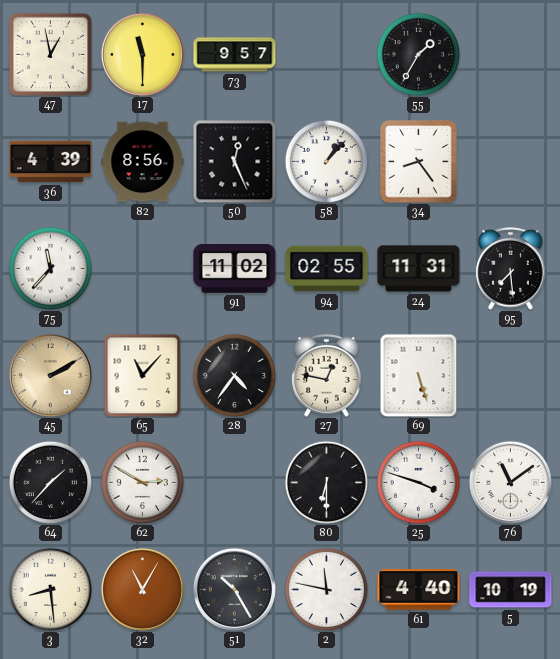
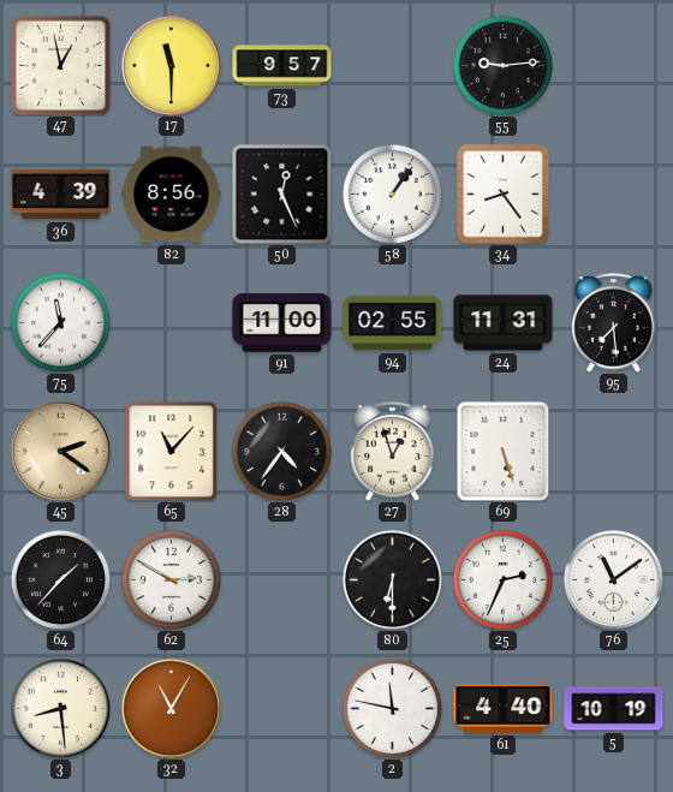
55: 1:35 -> 9:14
58: 1:07 -> 1:06
91: 11:02 -> 11:00
45: 2:10 -> 2:21
27: 12:47 -> 12:57
25: 3:48 -> 2:34
51: 10:25 -> none
